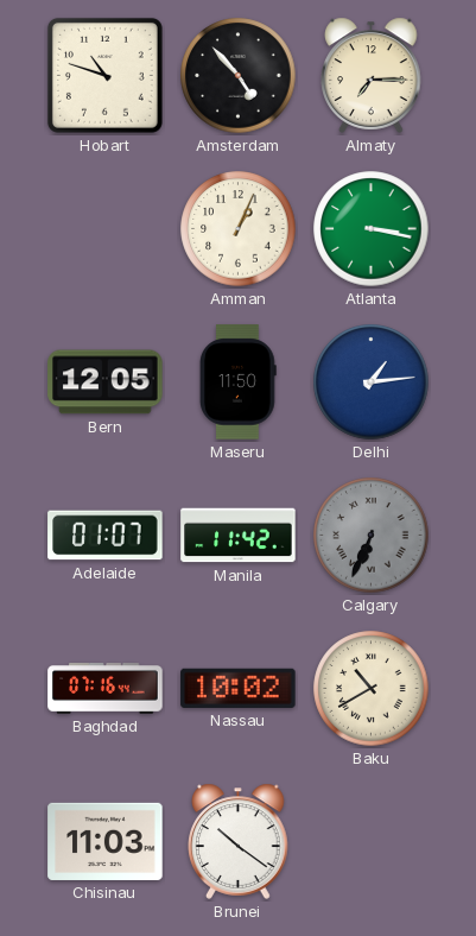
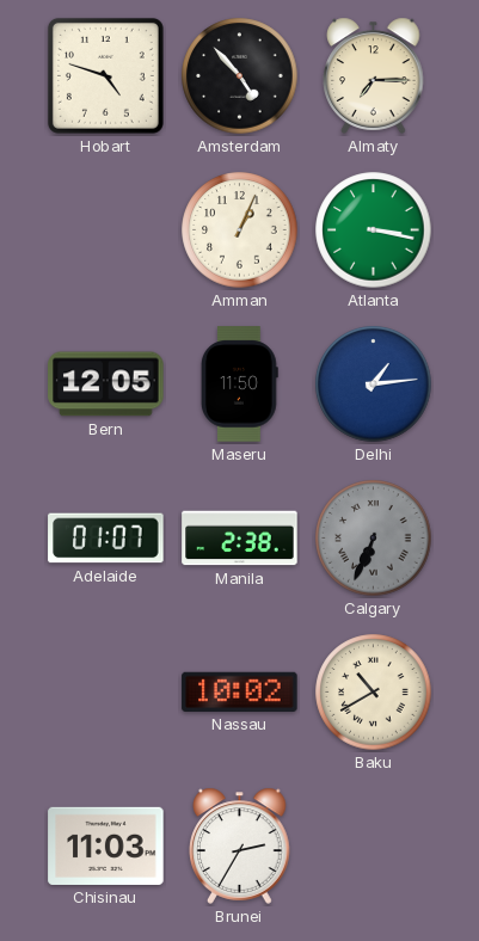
Hobart: 10:48 -> 4:48
Manila: 11:42 -> 2:38
Baghdad: 07:16 -> none
Brunei: 10:21 -> 2:35
